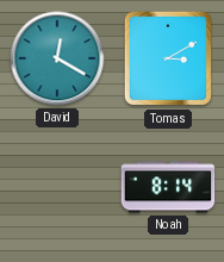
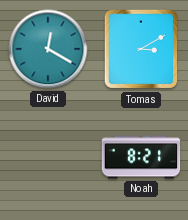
Noah: 8:14 -> 8:21
